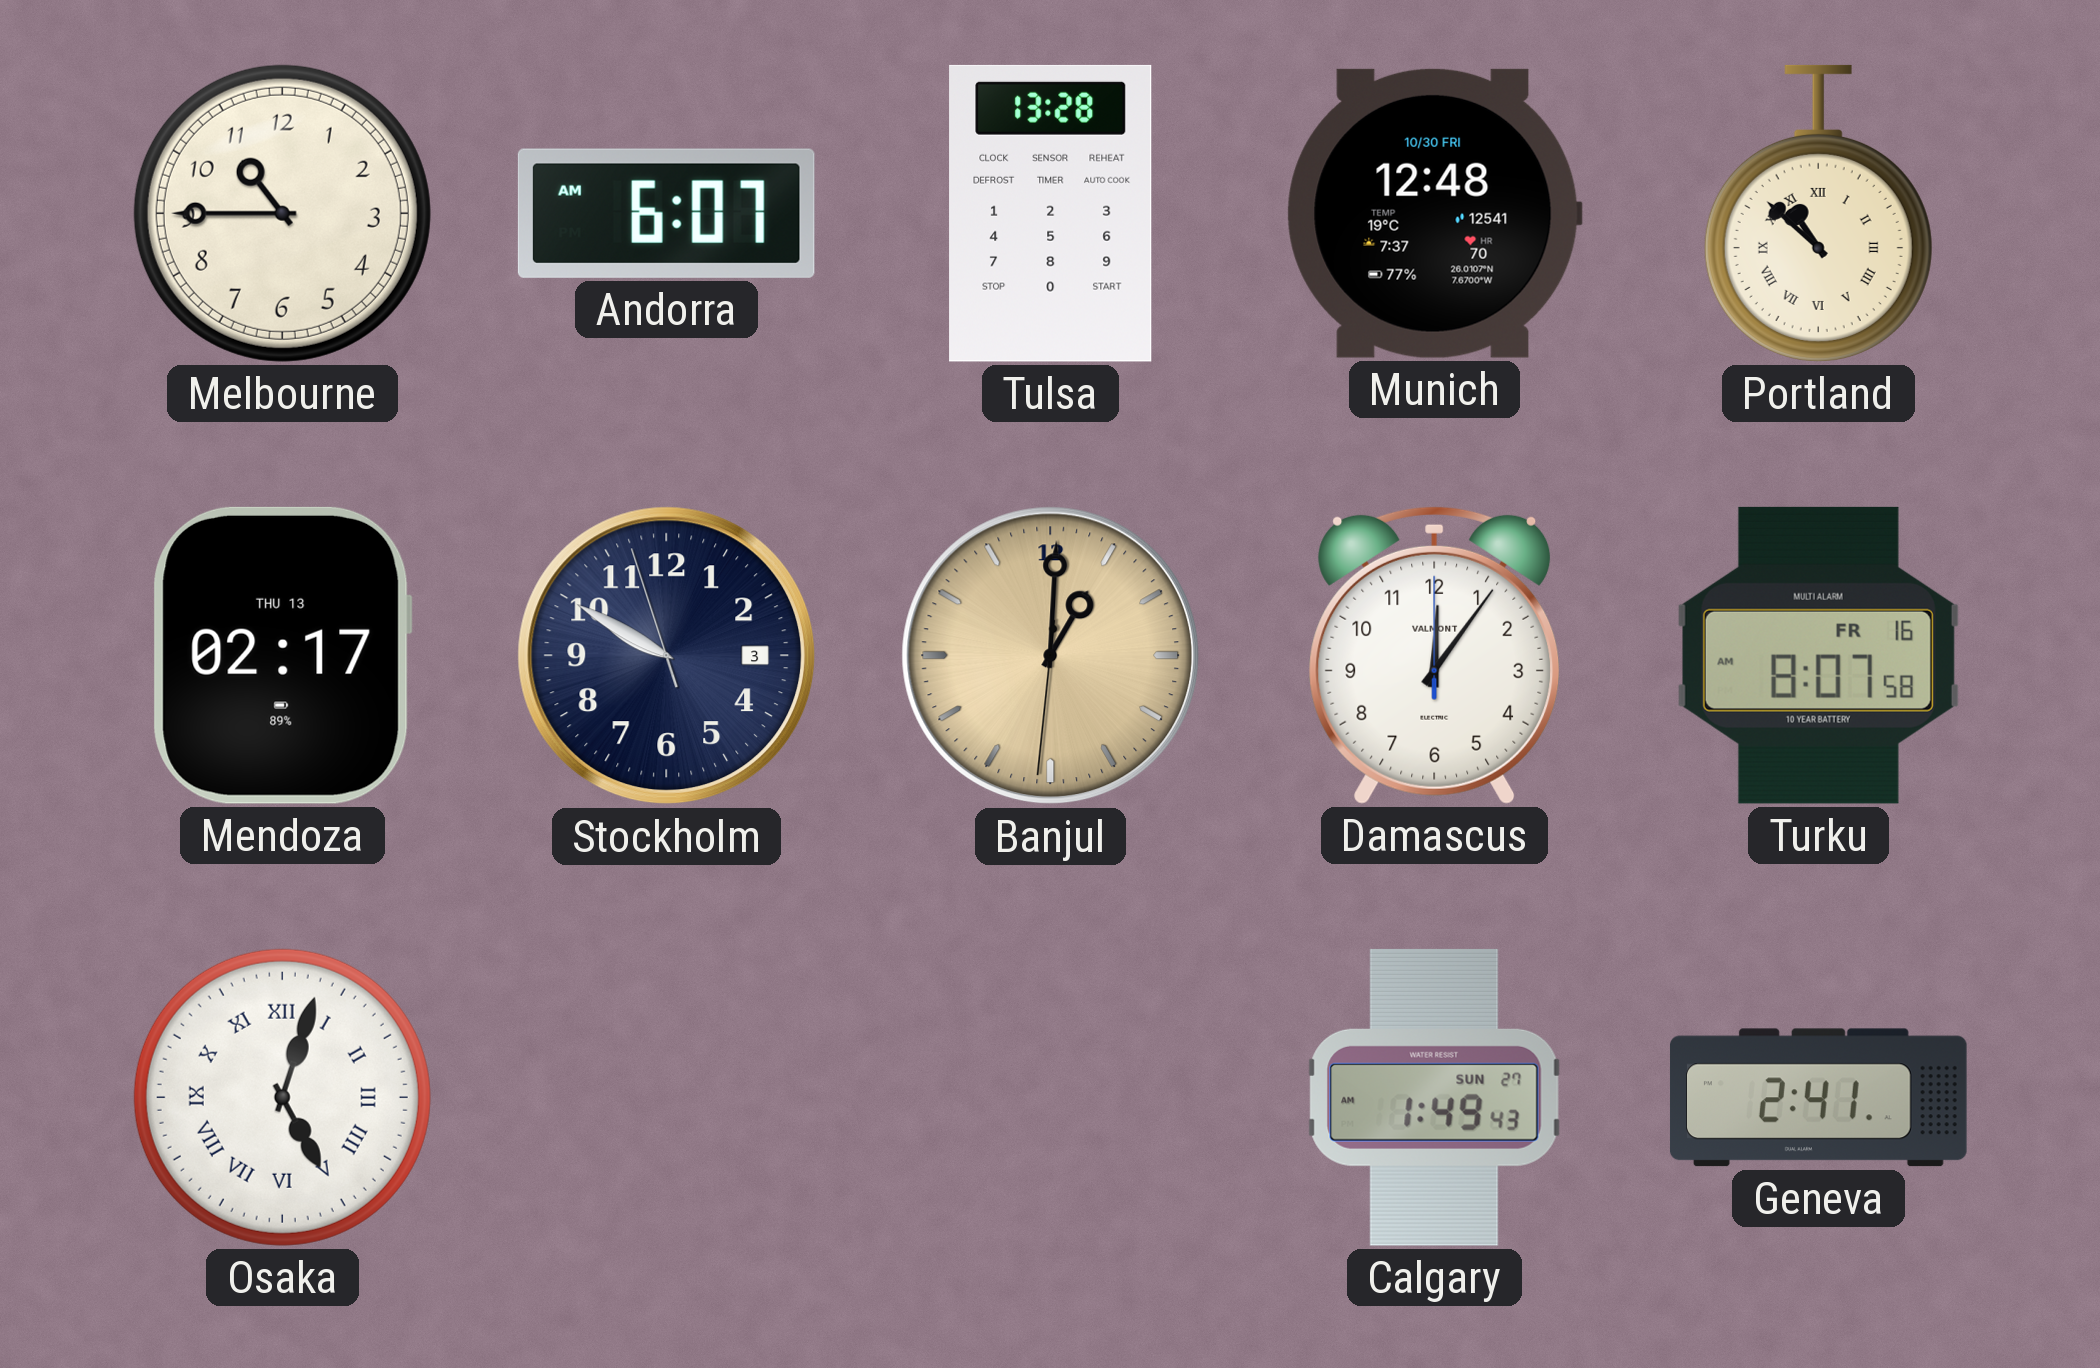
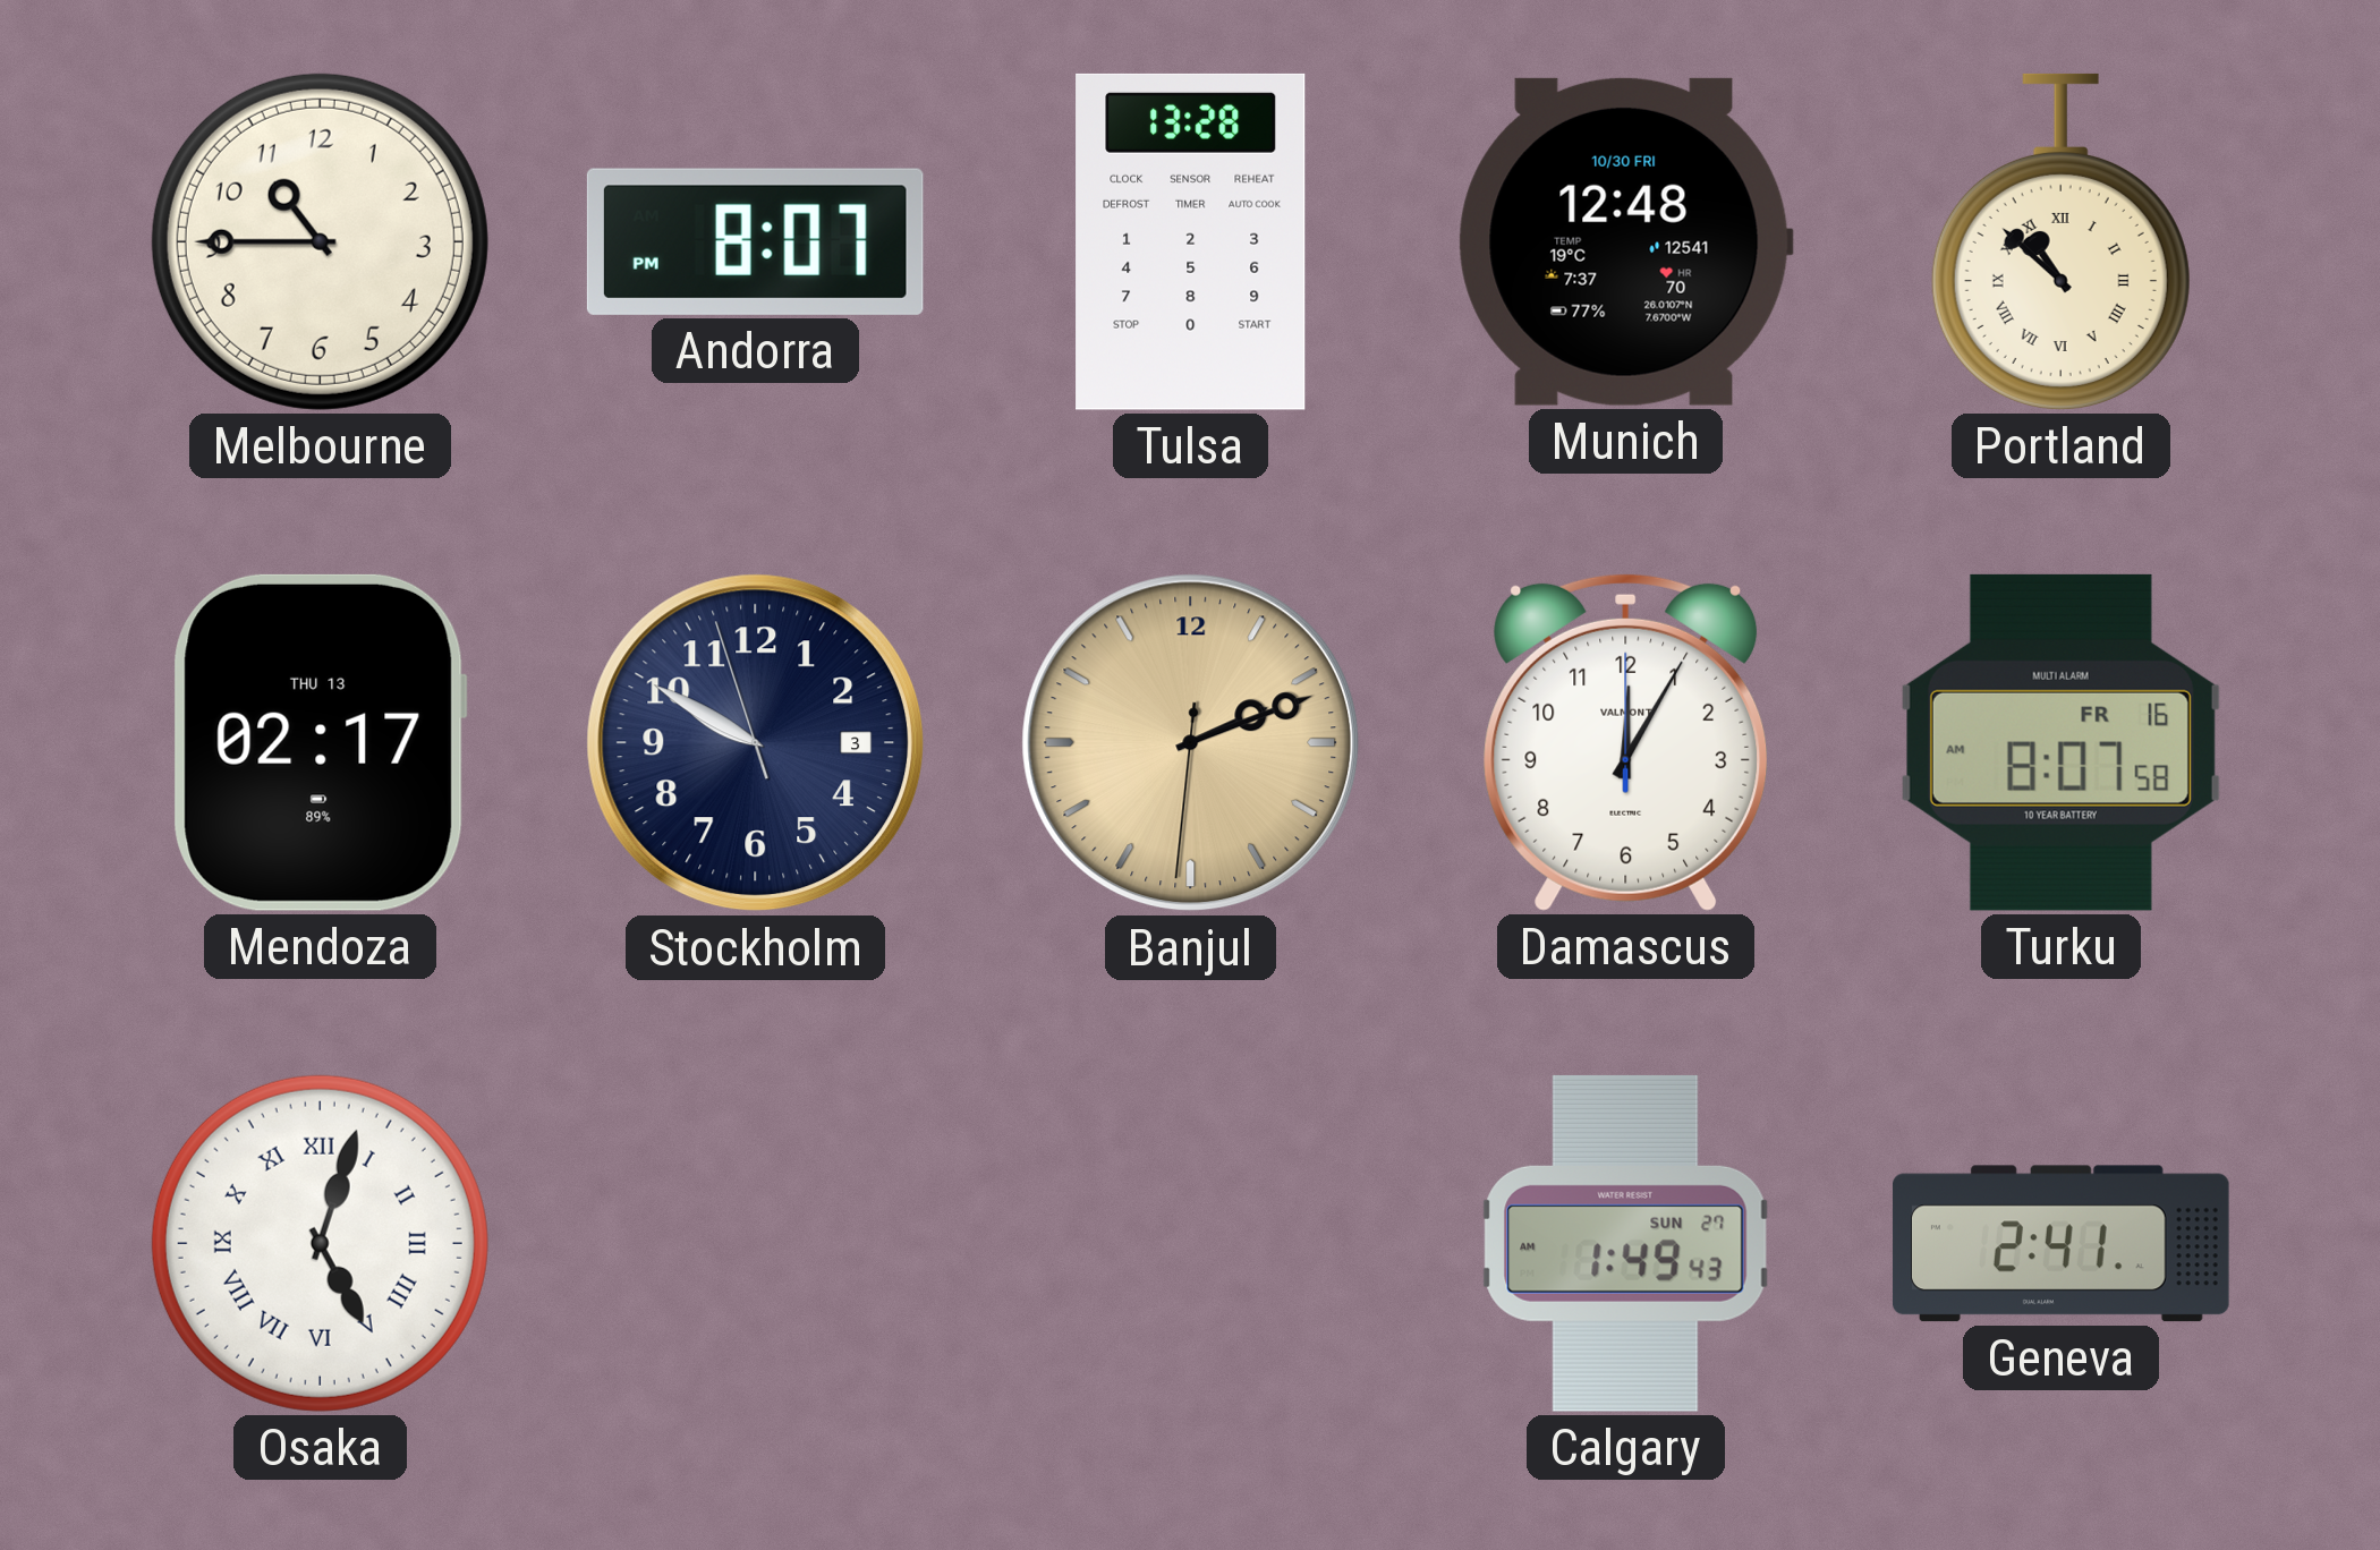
Andorra: 6:07 -> 8:07
Banjul: 1:00 -> 2:11
Damascus: 12:06 -> 12:05
